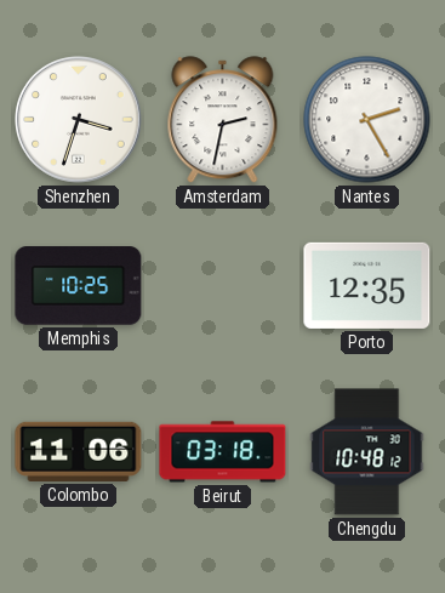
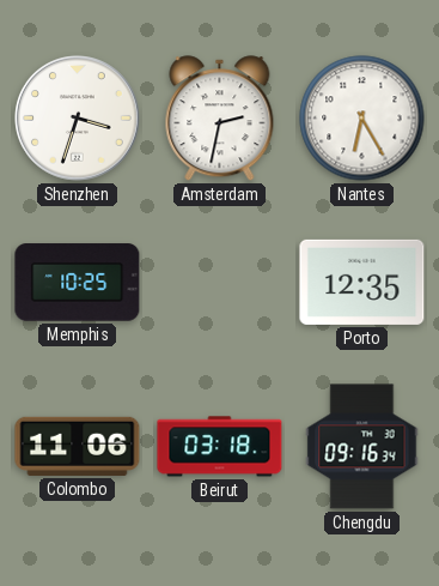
Nantes: 2:25 -> 6:25
Chengdu: 10:48 -> 09:16
